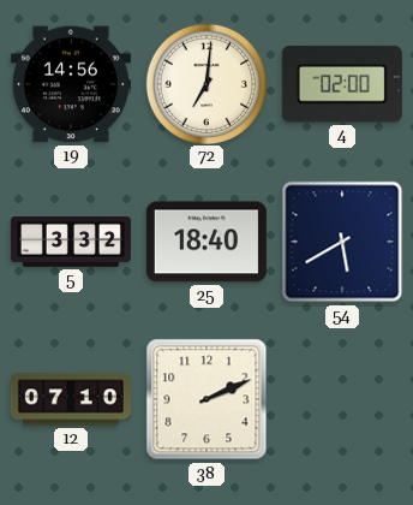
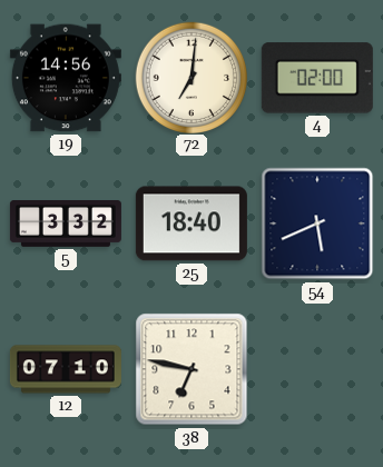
54: 5:40 -> 5:41
38: 2:11 -> 6:47
